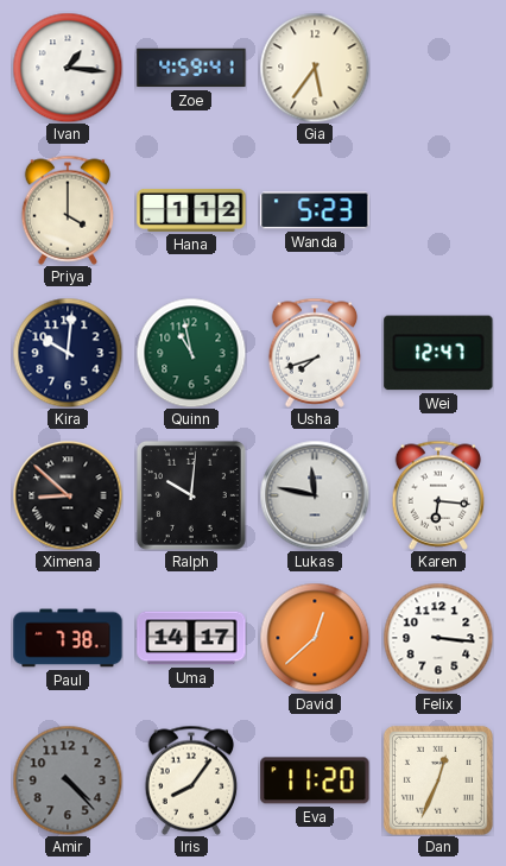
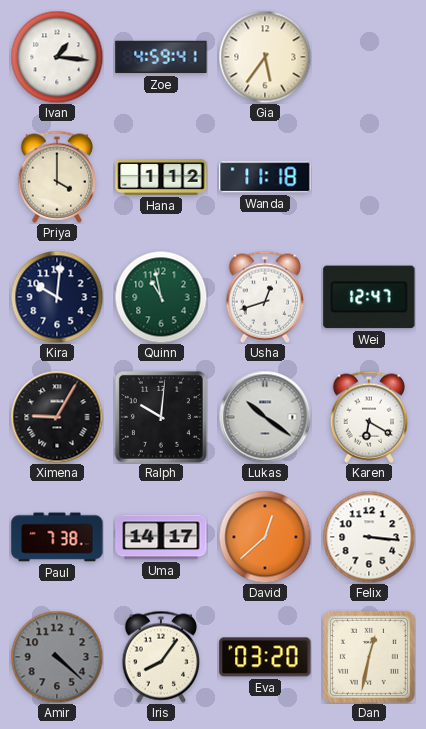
Wanda: 5:23 -> 11:18
Usha: 7:42 -> 12:42
Ximena: 8:52 -> 9:05
Lukas: 11:47 -> 10:21
Karen: 6:16 -> 6:20
Amir: 4:23 -> 4:22
Eva: 11:20 -> 03:20
Dan: 12:34 -> 12:32
